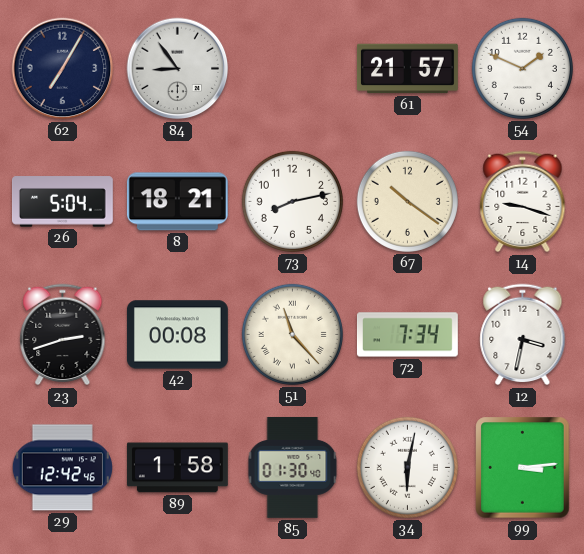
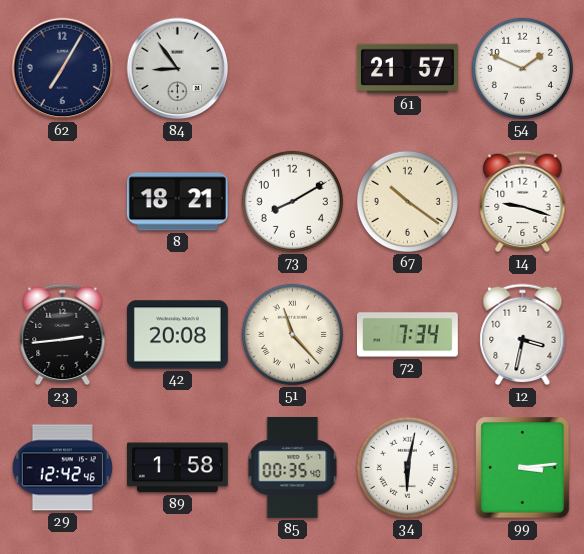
26: 5:04 -> none
73: 8:13 -> 8:10
23: 2:42 -> 2:44
42: 00:08 -> 20:08
85: 01:30 -> 00:35
